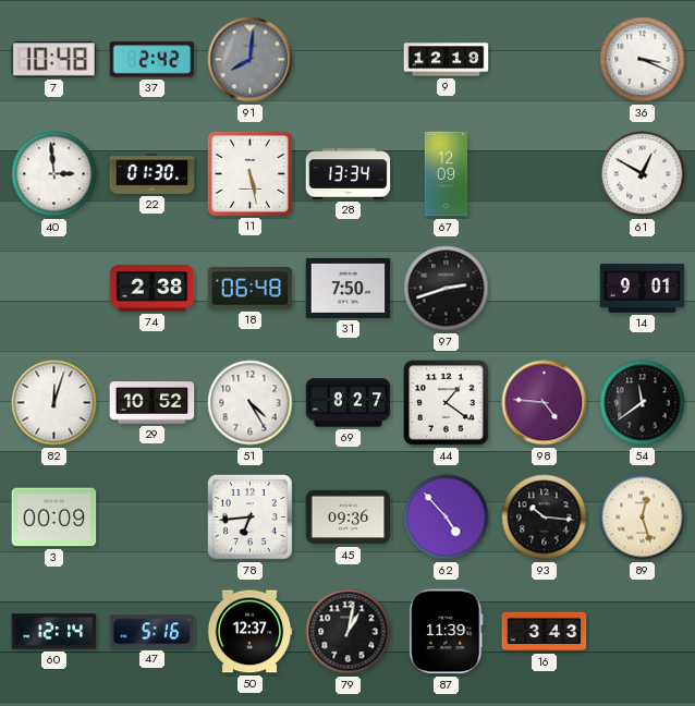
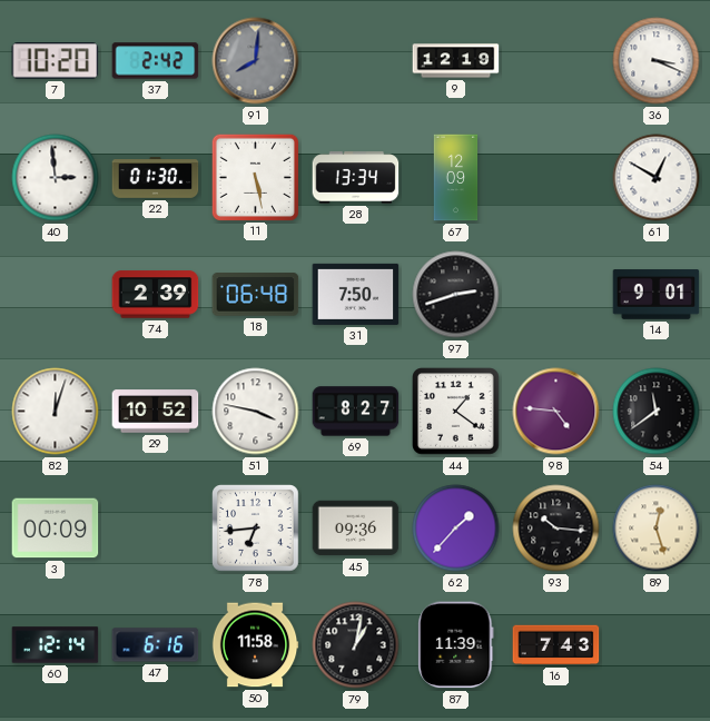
7: 10:48 -> 10:20
74: 2:38 -> 2:39
51: 4:25 -> 3:47
62: 4:53 -> 1:37
47: 5:16 -> 6:16
50: 12:37 -> 11:58
16: 3:43 -> 7:43
